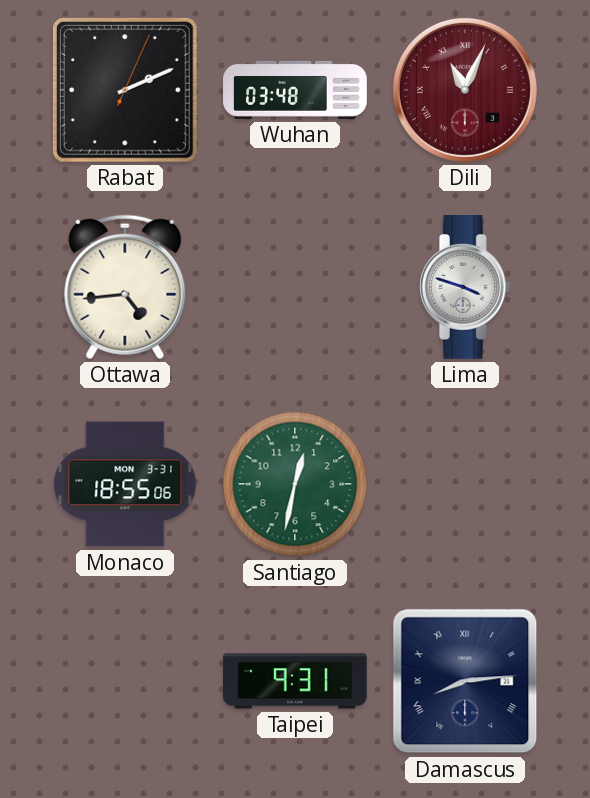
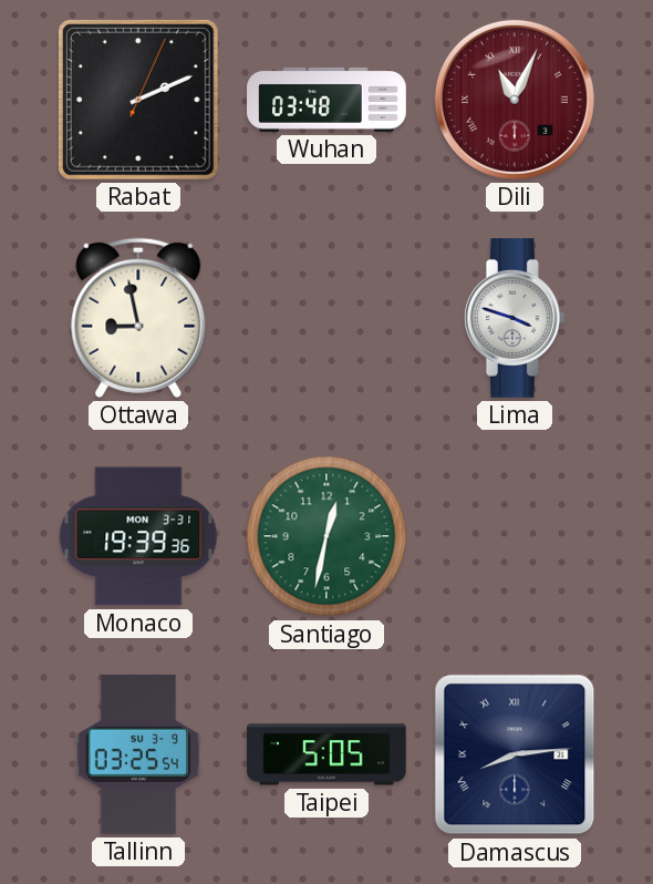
Ottawa: 4:44 -> 8:58
Monaco: 18:55 -> 19:39
Tallinn: none -> 03:25
Taipei: 9:31 -> 5:05
